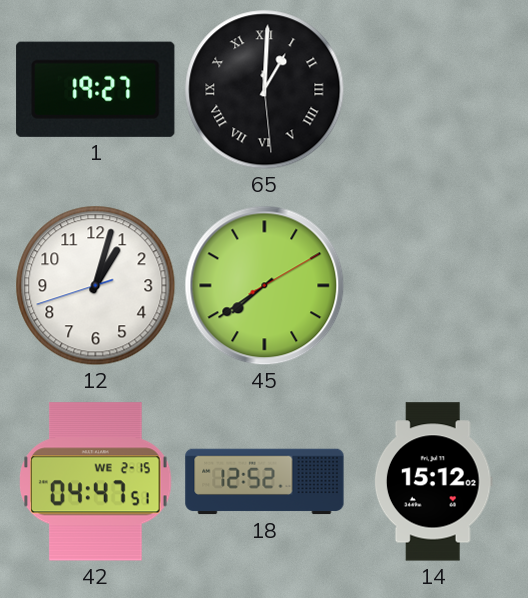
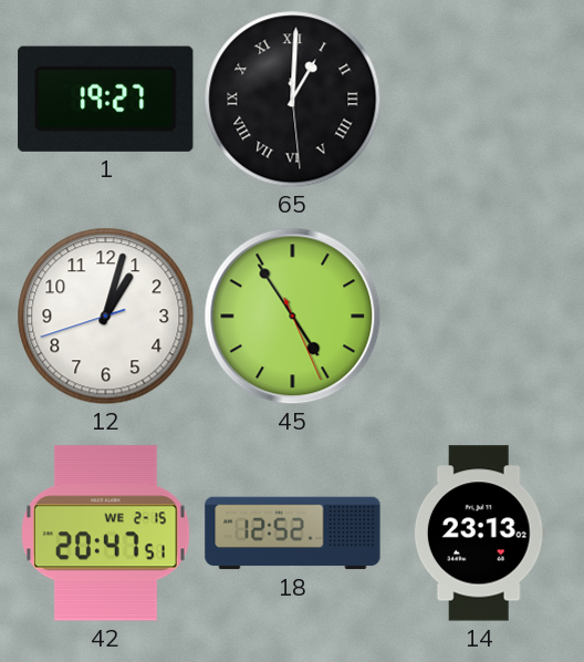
45: 7:39 -> 4:54
42: 04:47 -> 20:47
14: 15:12 -> 23:13
